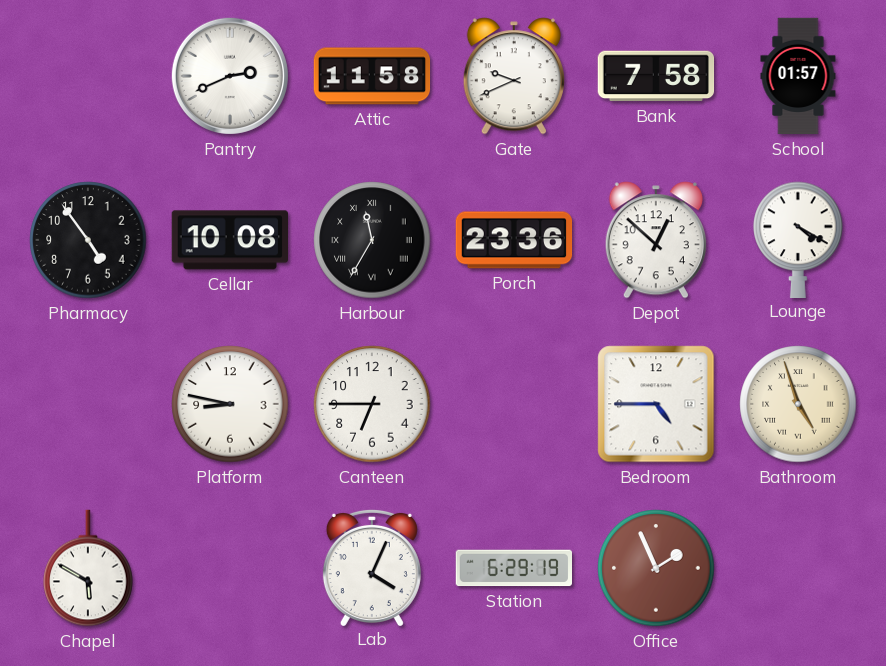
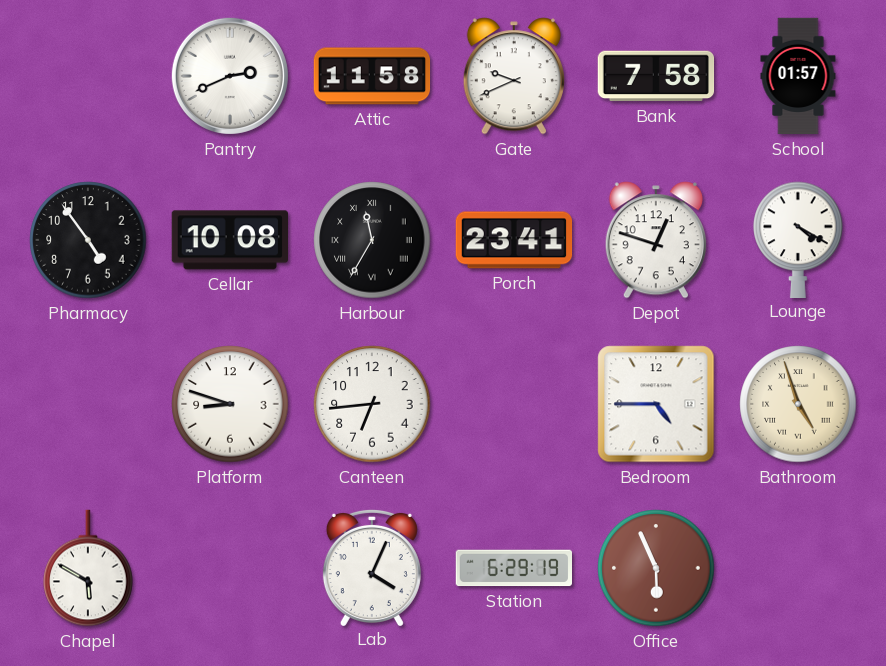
Porch: 23:36 -> 23:41
Depot: 12:52 -> 12:48
Platform: 8:47 -> 8:48
Canteen: 6:45 -> 6:44
Office: 1:56 -> 5:56
